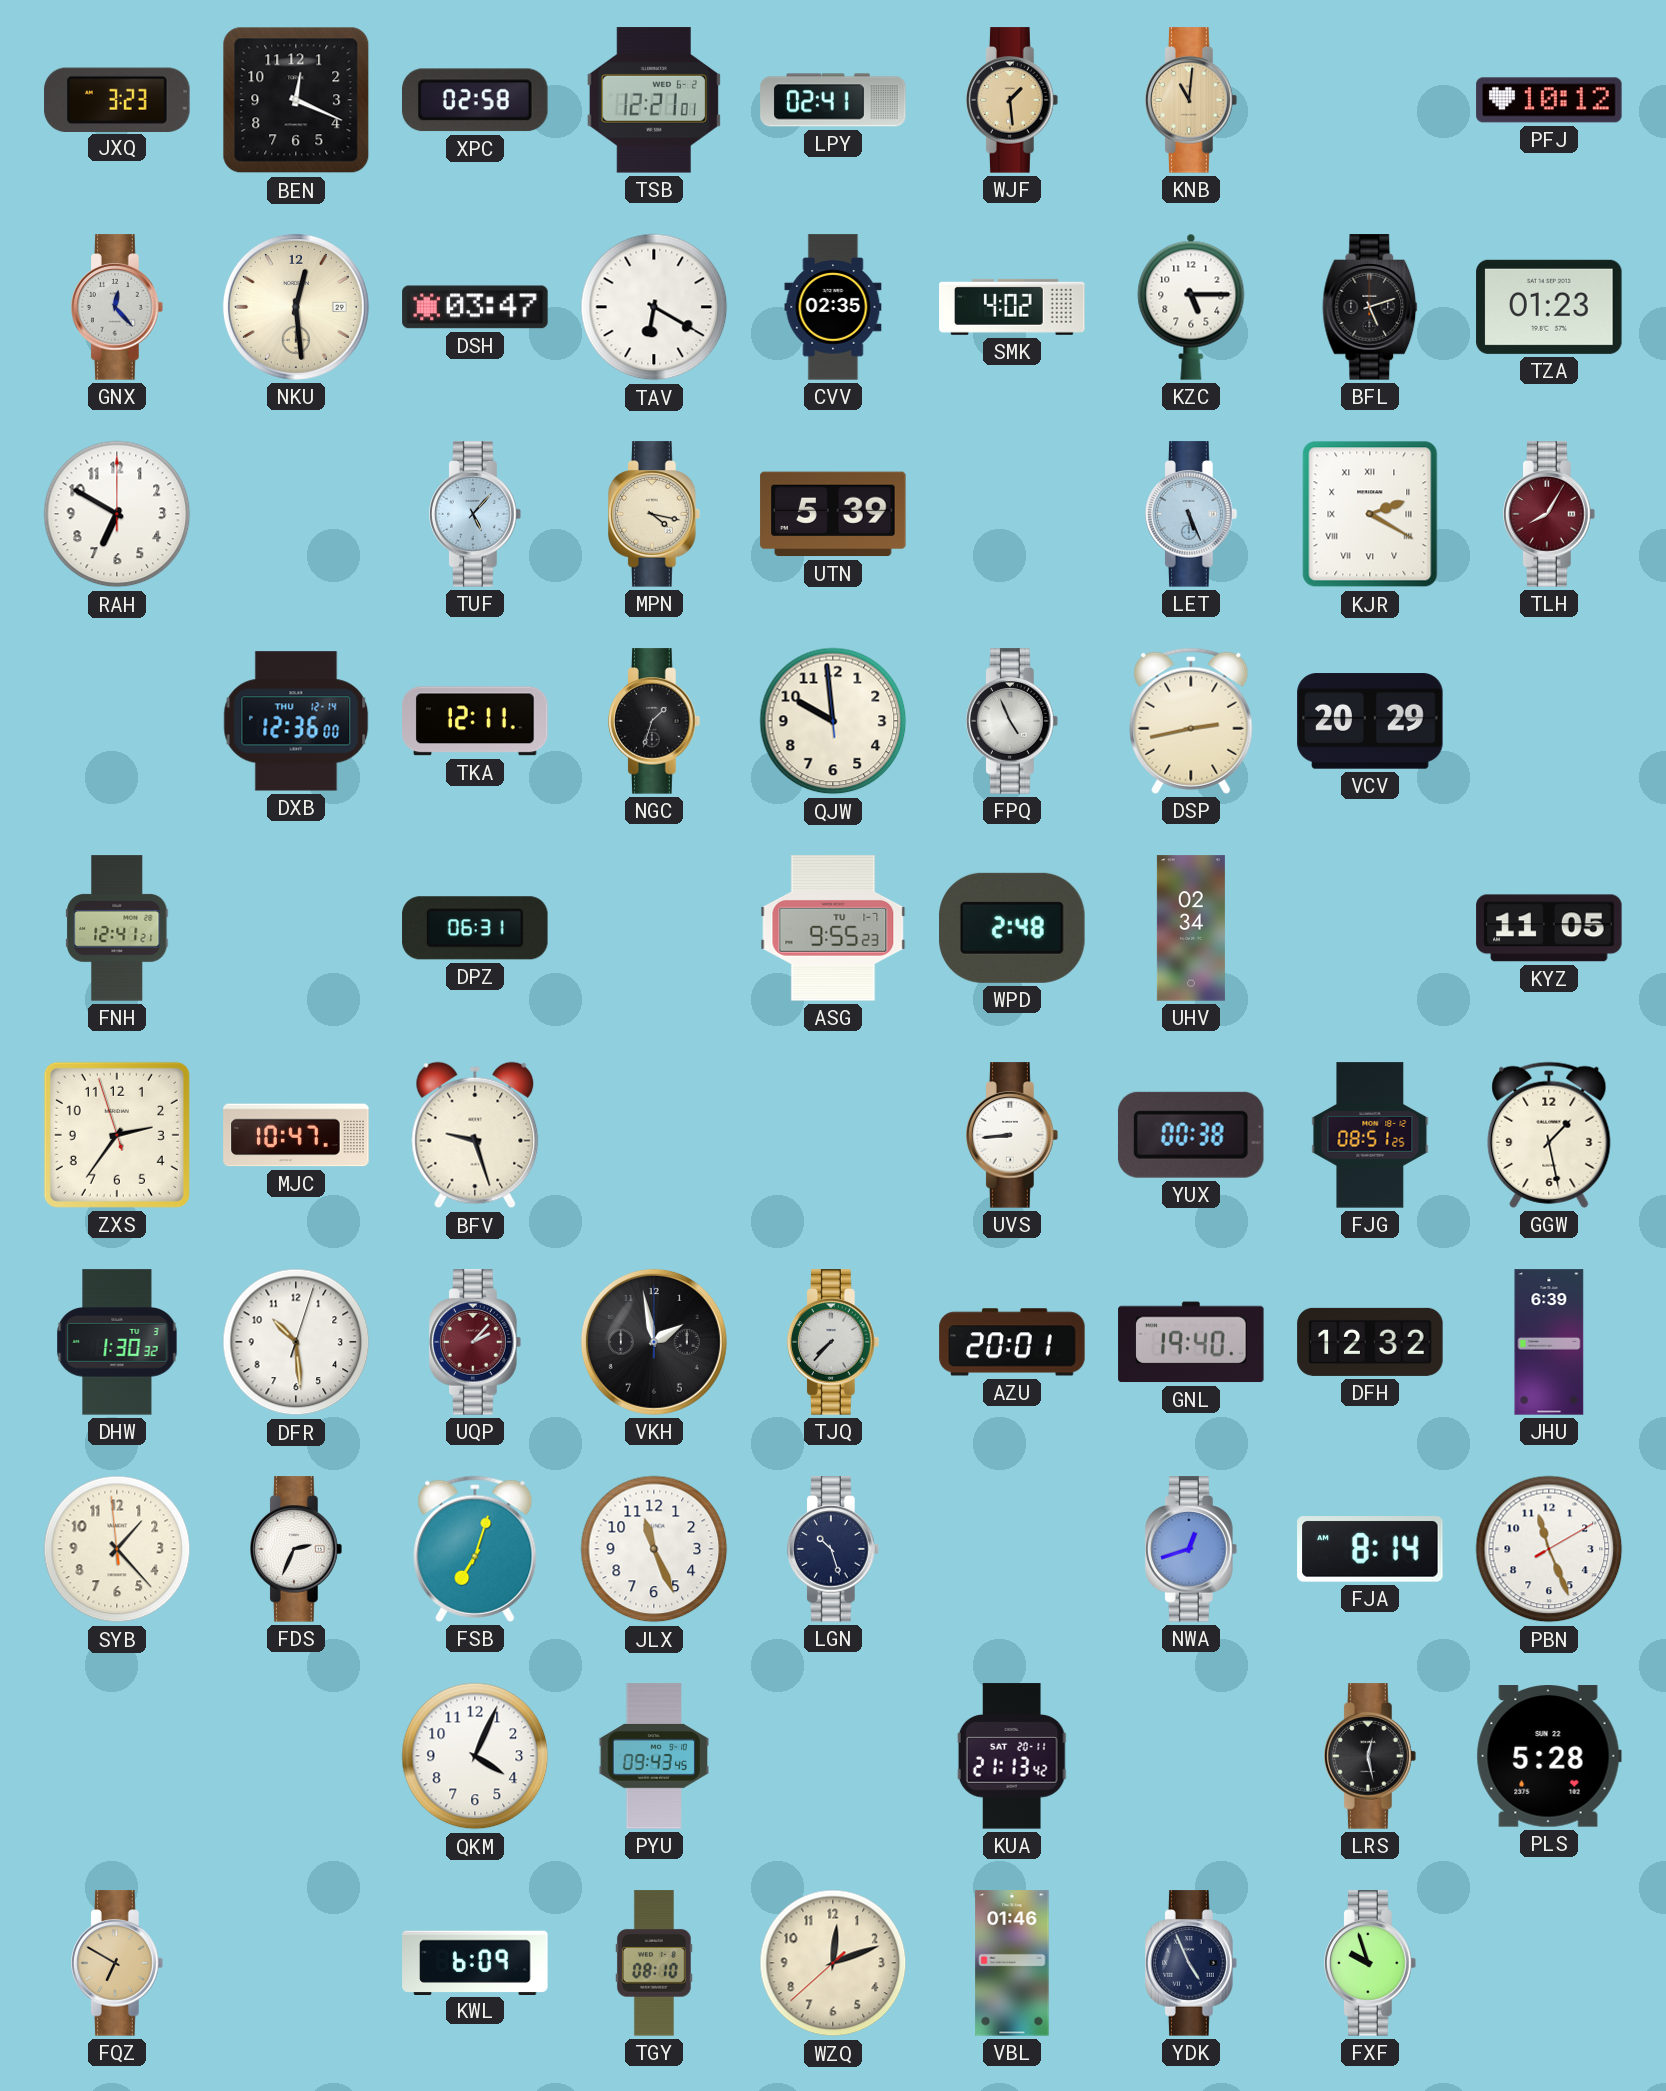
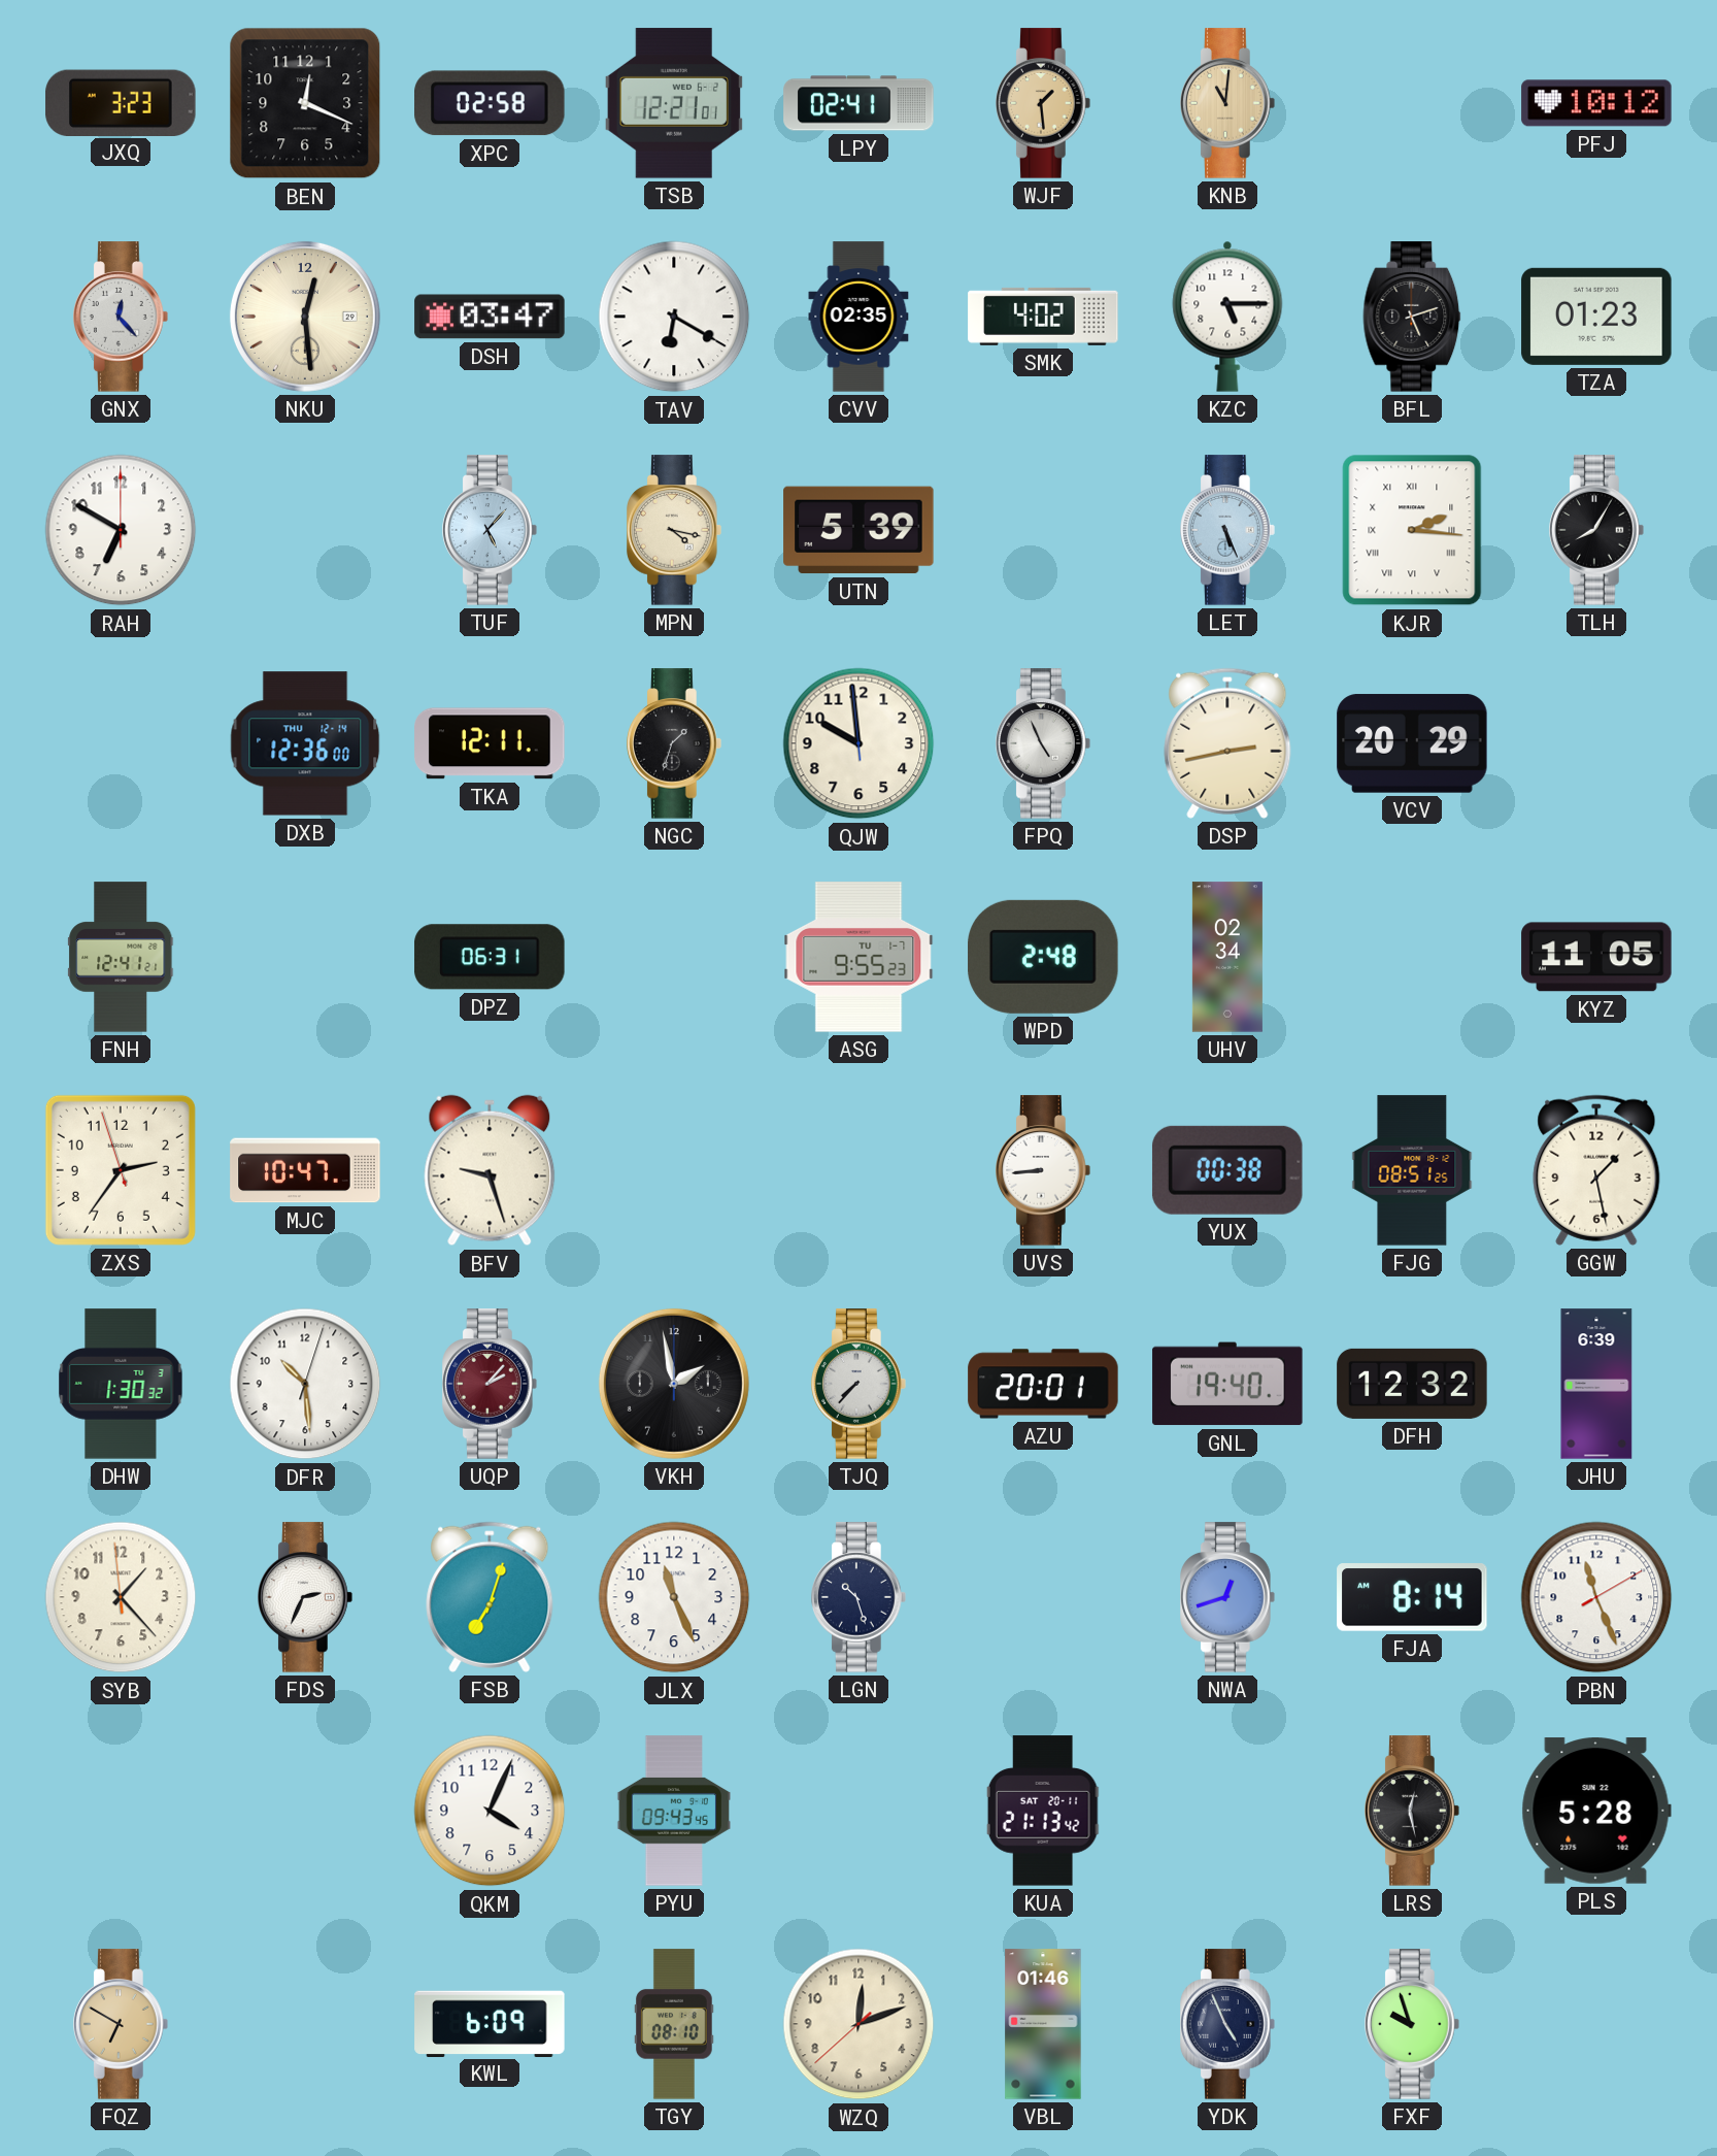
KJR: 2:20 -> 2:16
TLH dial: burgundy -> black
